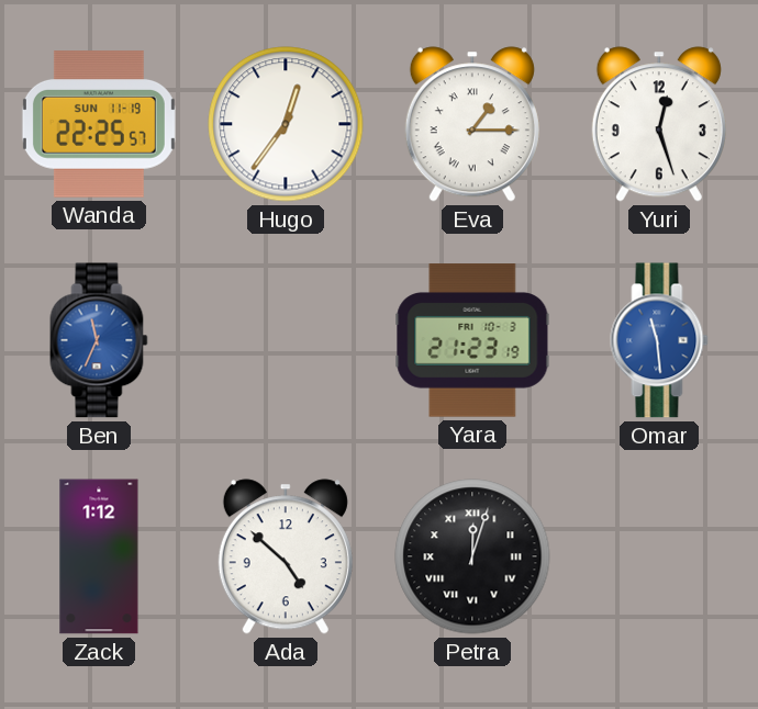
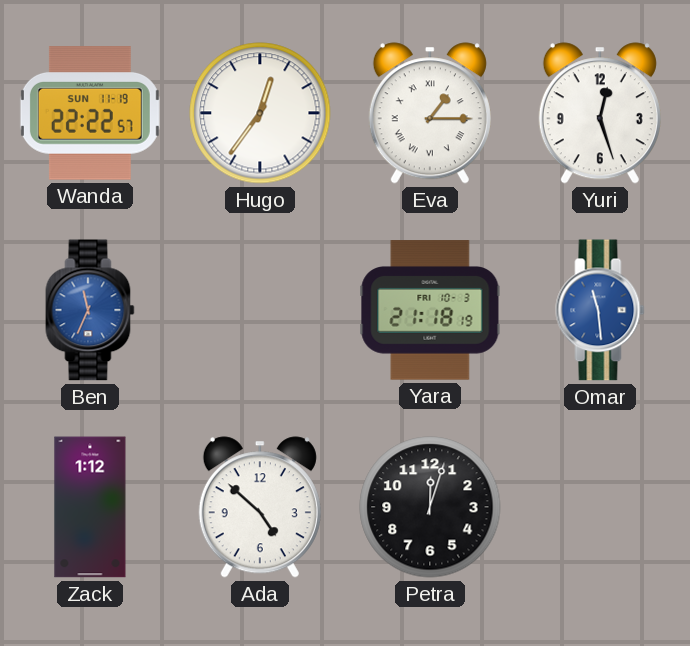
Wanda: 22:25 -> 22:22
Yara: 21:23 -> 21:18
Petra numerals: Roman -> Arabic
